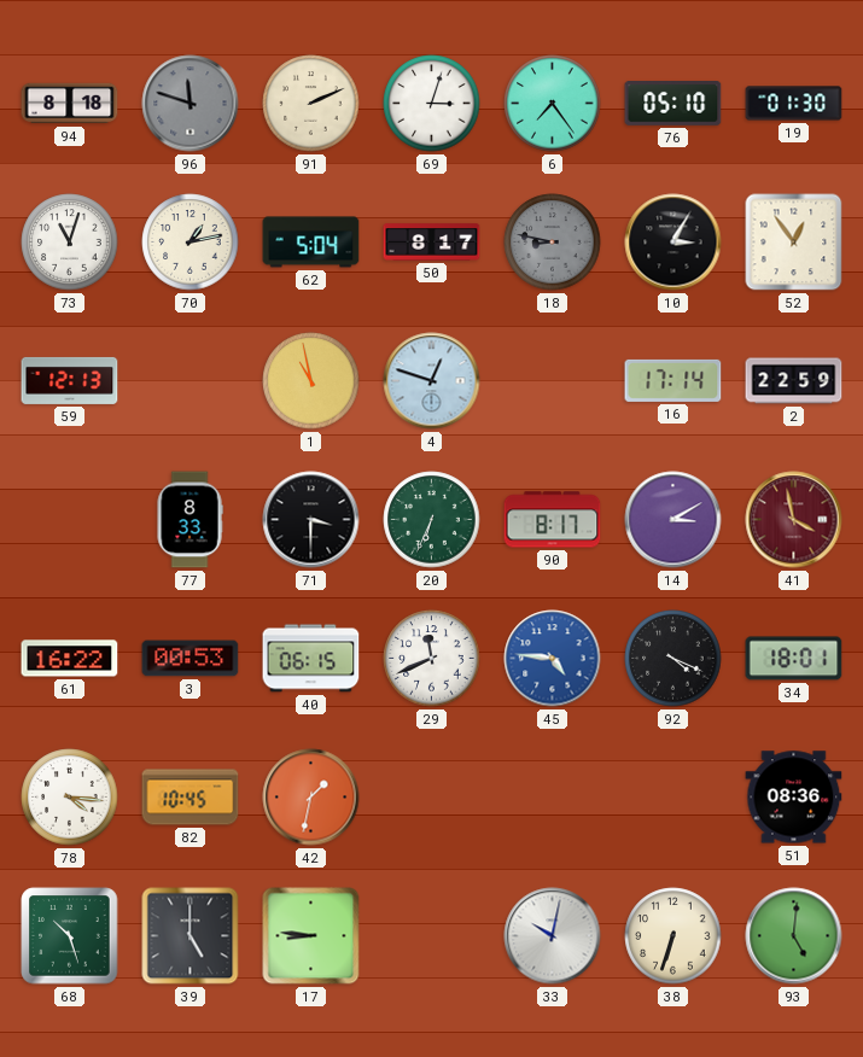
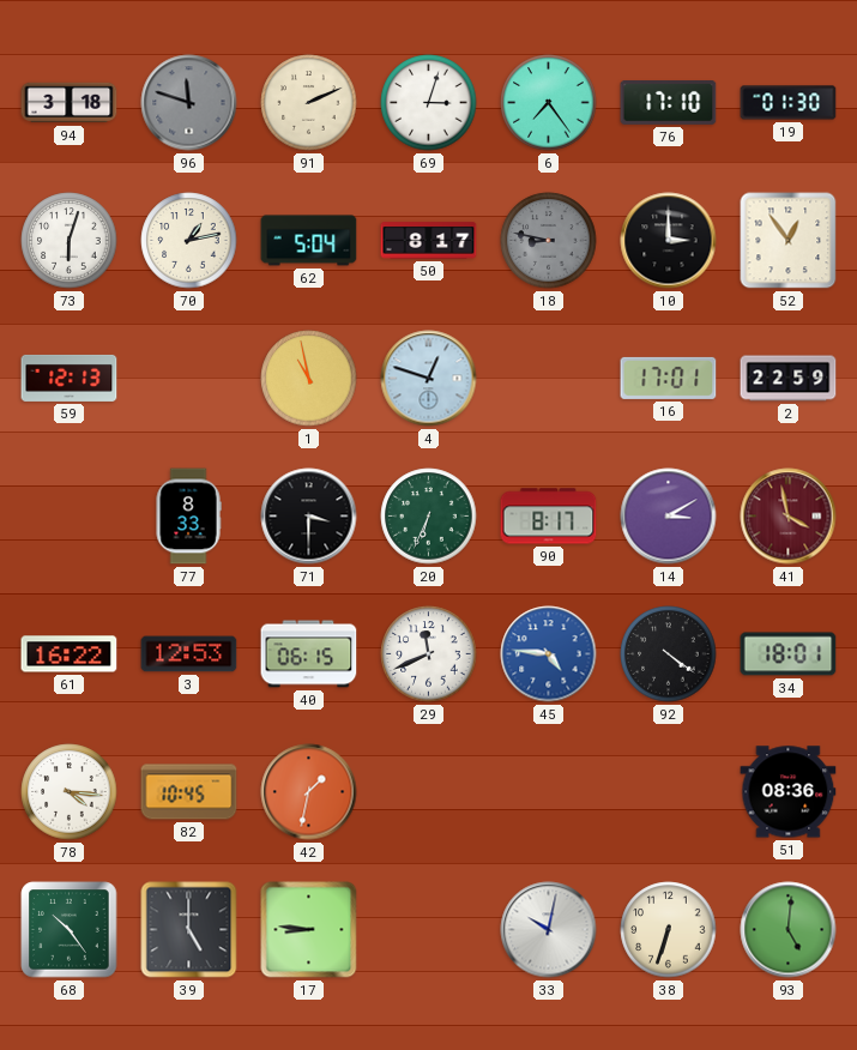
94: 8:18 -> 3:18
76: 05:10 -> 17:10
73: 11:03 -> 6:03
10: 3:05 -> 3:00
16: 17:14 -> 17:01
3: 00:53 -> 12:53
92: 4:19 -> 4:21
68: 10:27 -> 10:24
